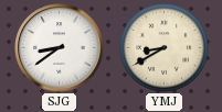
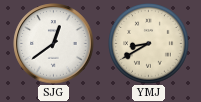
SJG: 8:39 -> 12:39
